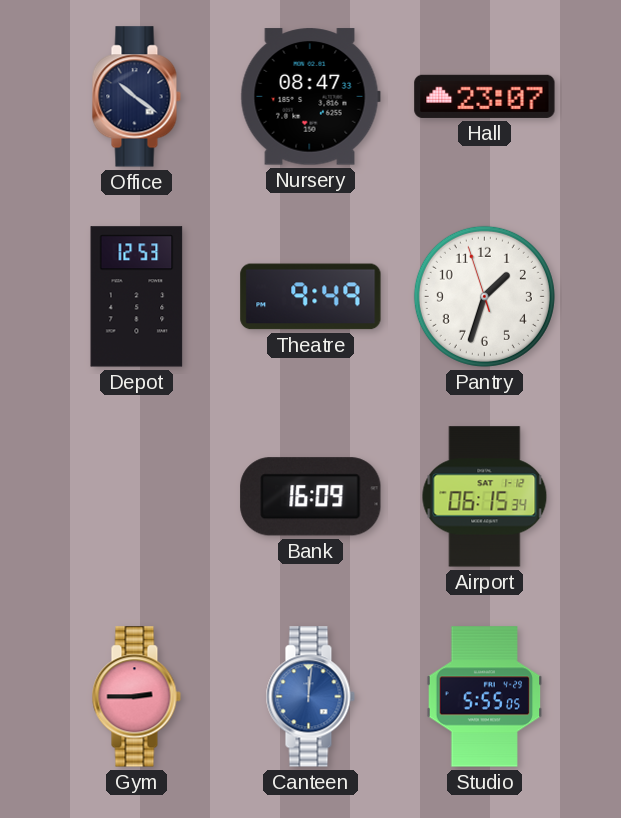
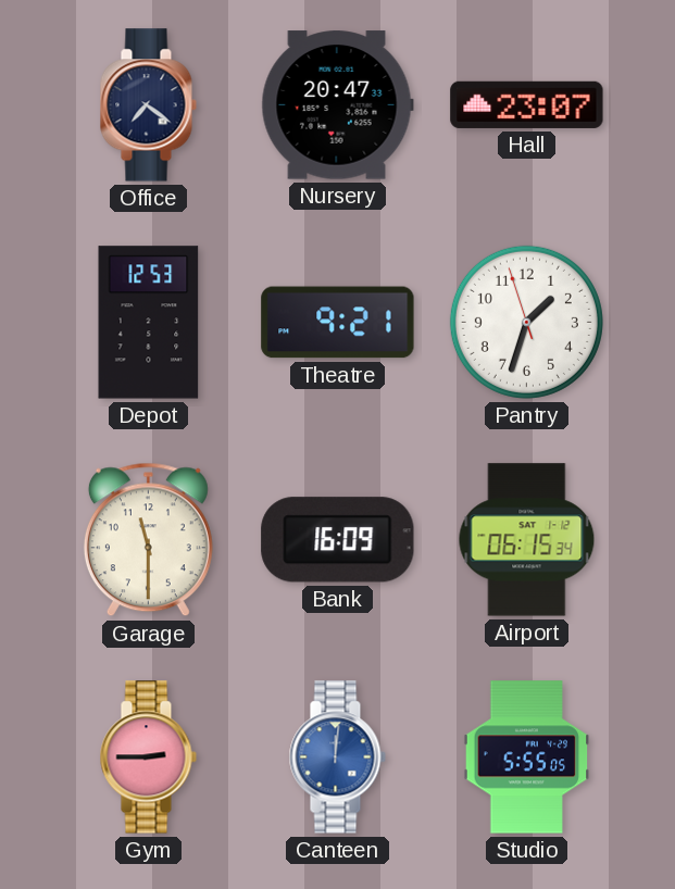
Office: 10:21 -> 7:21
Nursery: 08:47 -> 20:47
Theatre: 9:49 -> 9:21
Garage: none -> 11:30
